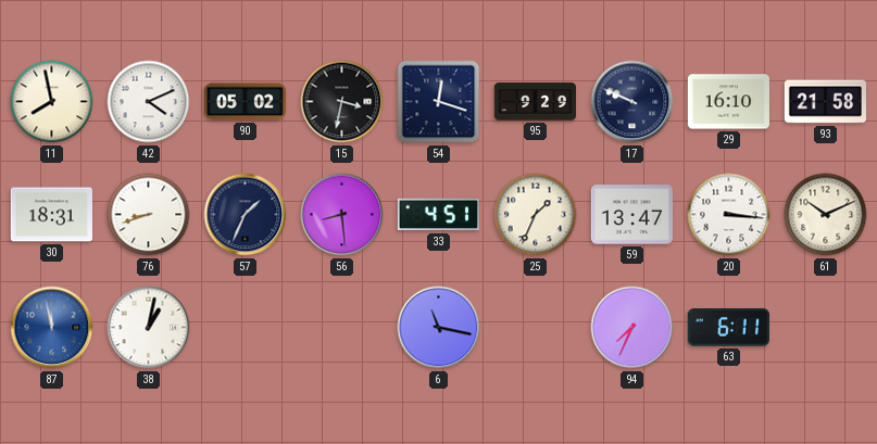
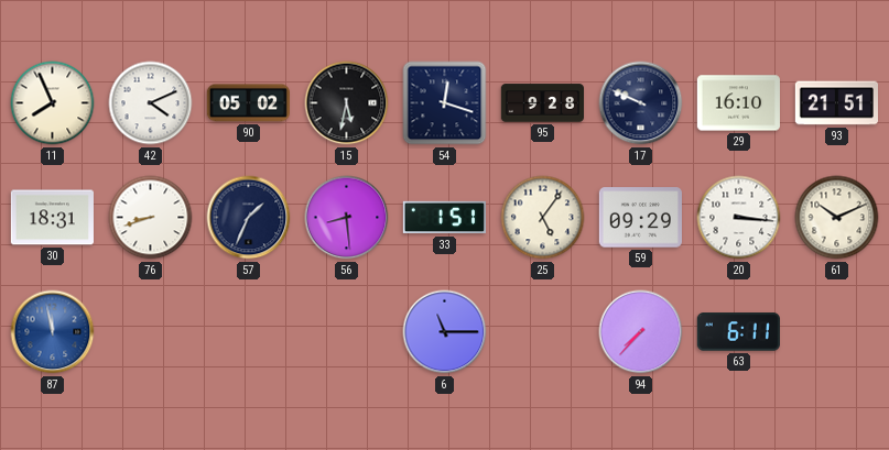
11: 7:58 -> 7:56
15: 3:32 -> 5:32
95: 9:29 -> 9:28
93: 21:58 -> 21:51
33: 4:51 -> 1:51
25: 1:34 -> 5:06
59: 13:47 -> 09:29
38: 1:02 -> none
6: 11:17 -> 11:15
94: 7:34 -> 7:37
